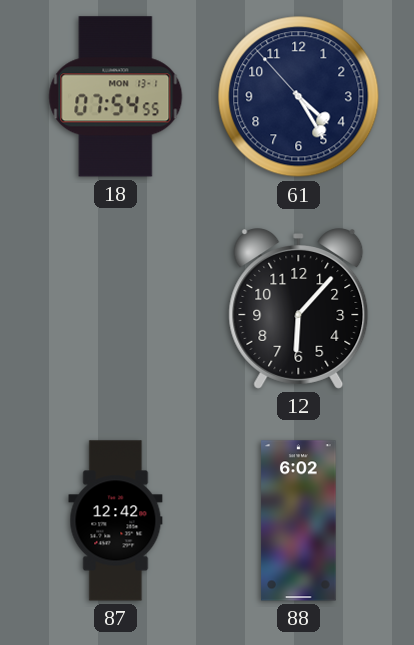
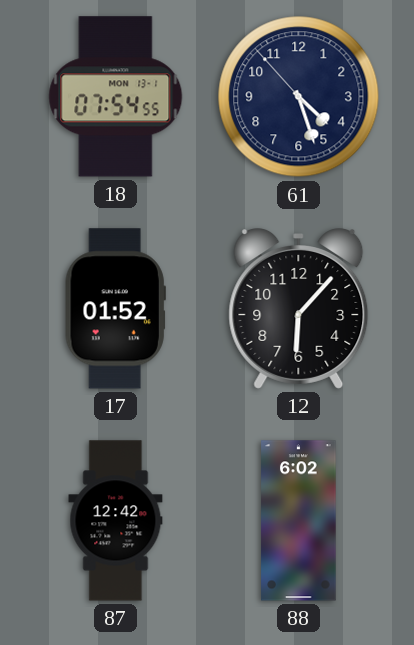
61: 4:24 -> 4:26
17: none -> 01:52
